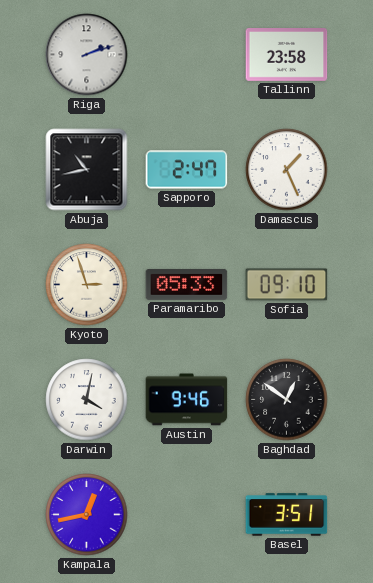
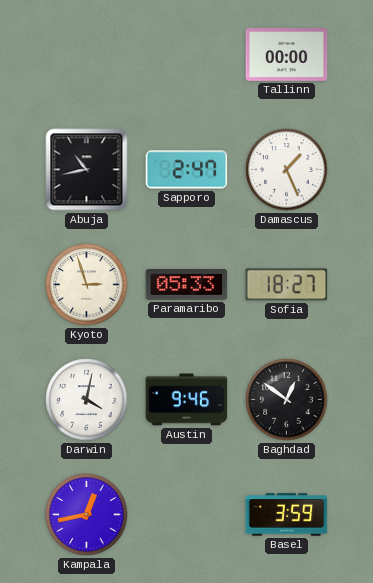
Riga: 2:12 -> none
Tallinn: 23:58 -> 00:00
Sofia: 09:10 -> 18:27
Basel: 3:51 -> 3:59
